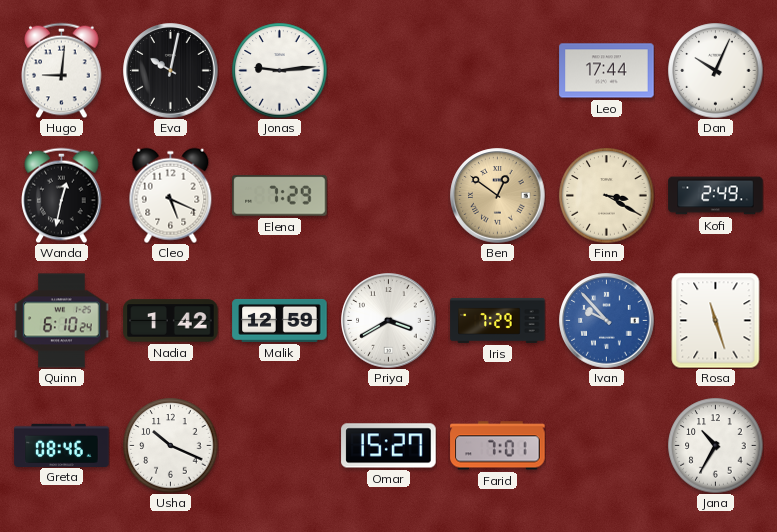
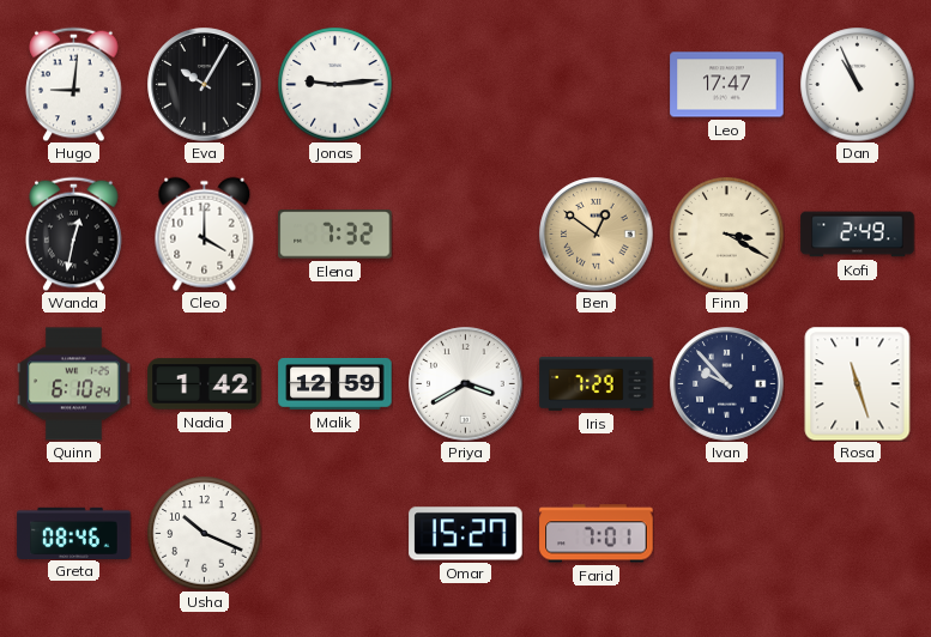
Eva: 10:02 -> 10:05
Leo: 17:44 -> 17:47
Dan: 10:04 -> 10:56
Cleo: 5:19 -> 4:00
Elena: 7:29 -> 7:32
Ivan dial: blue -> navy
Jana: 10:35 -> none
